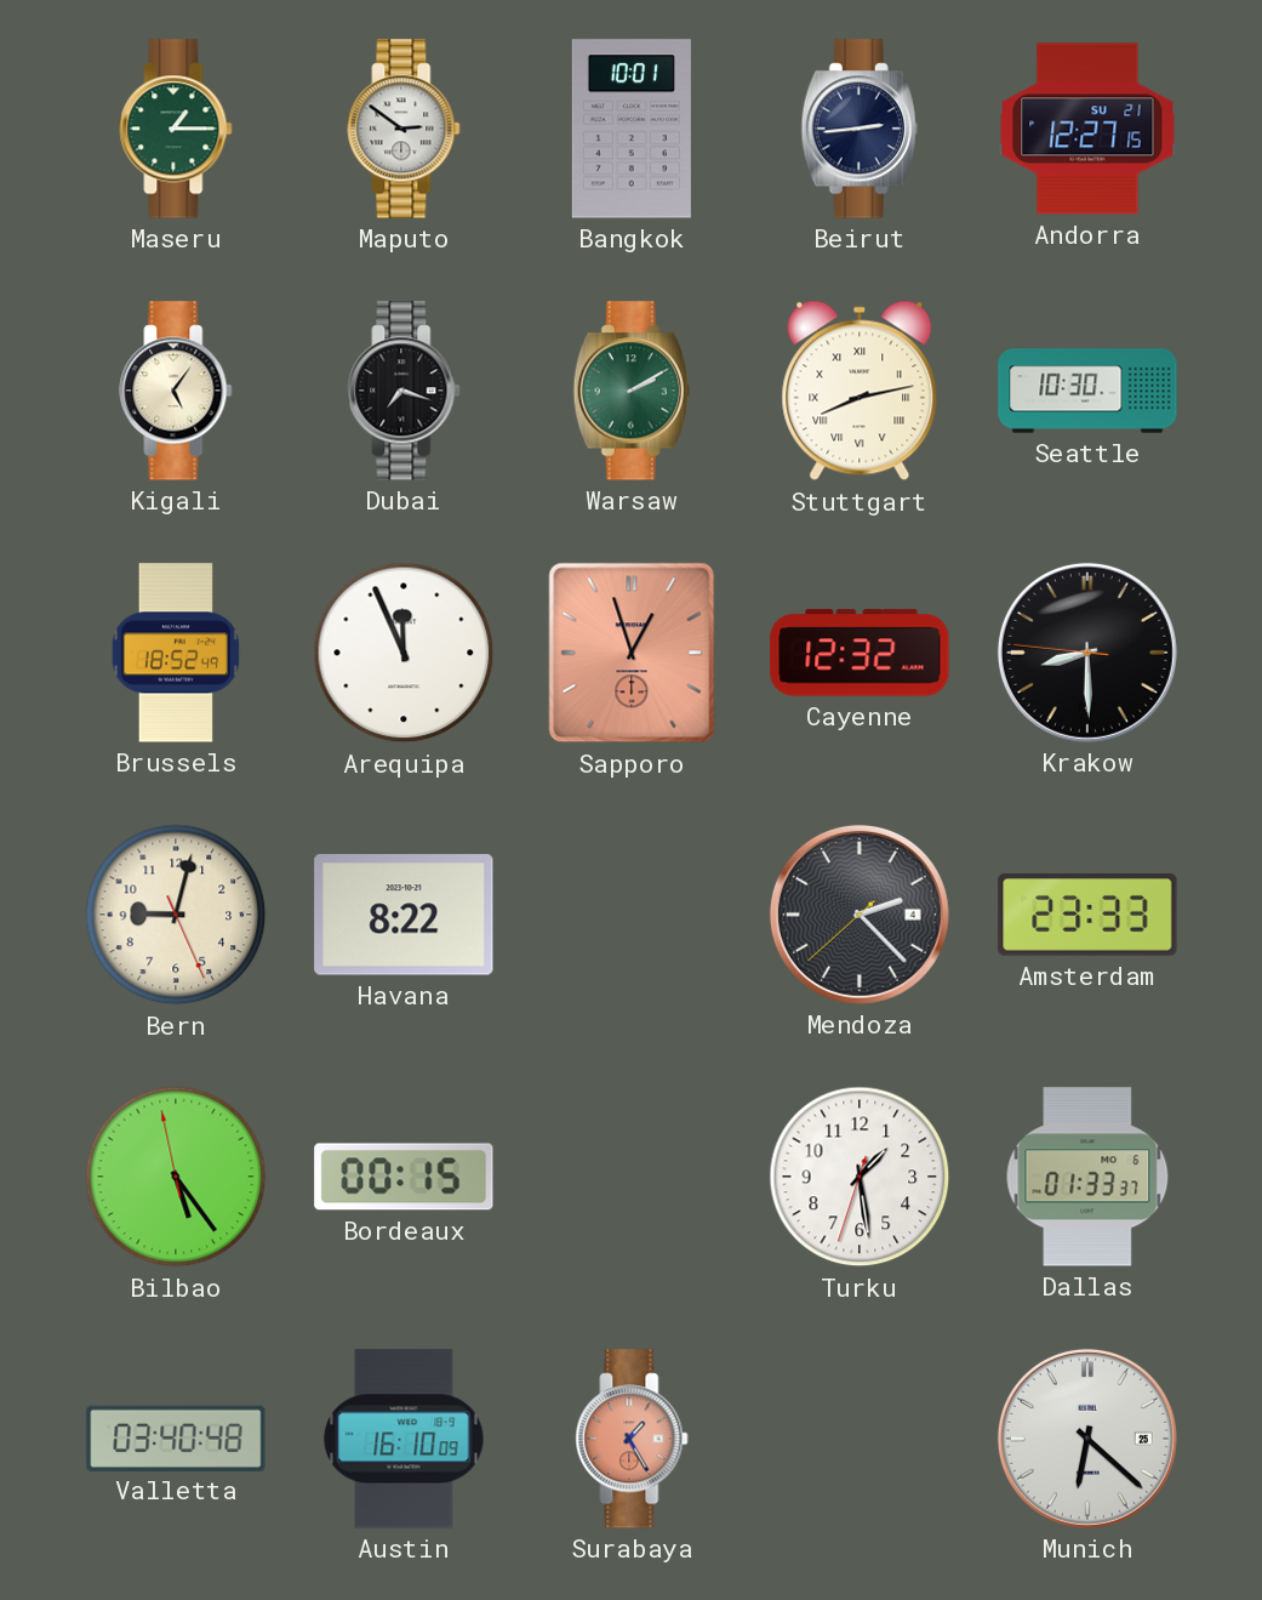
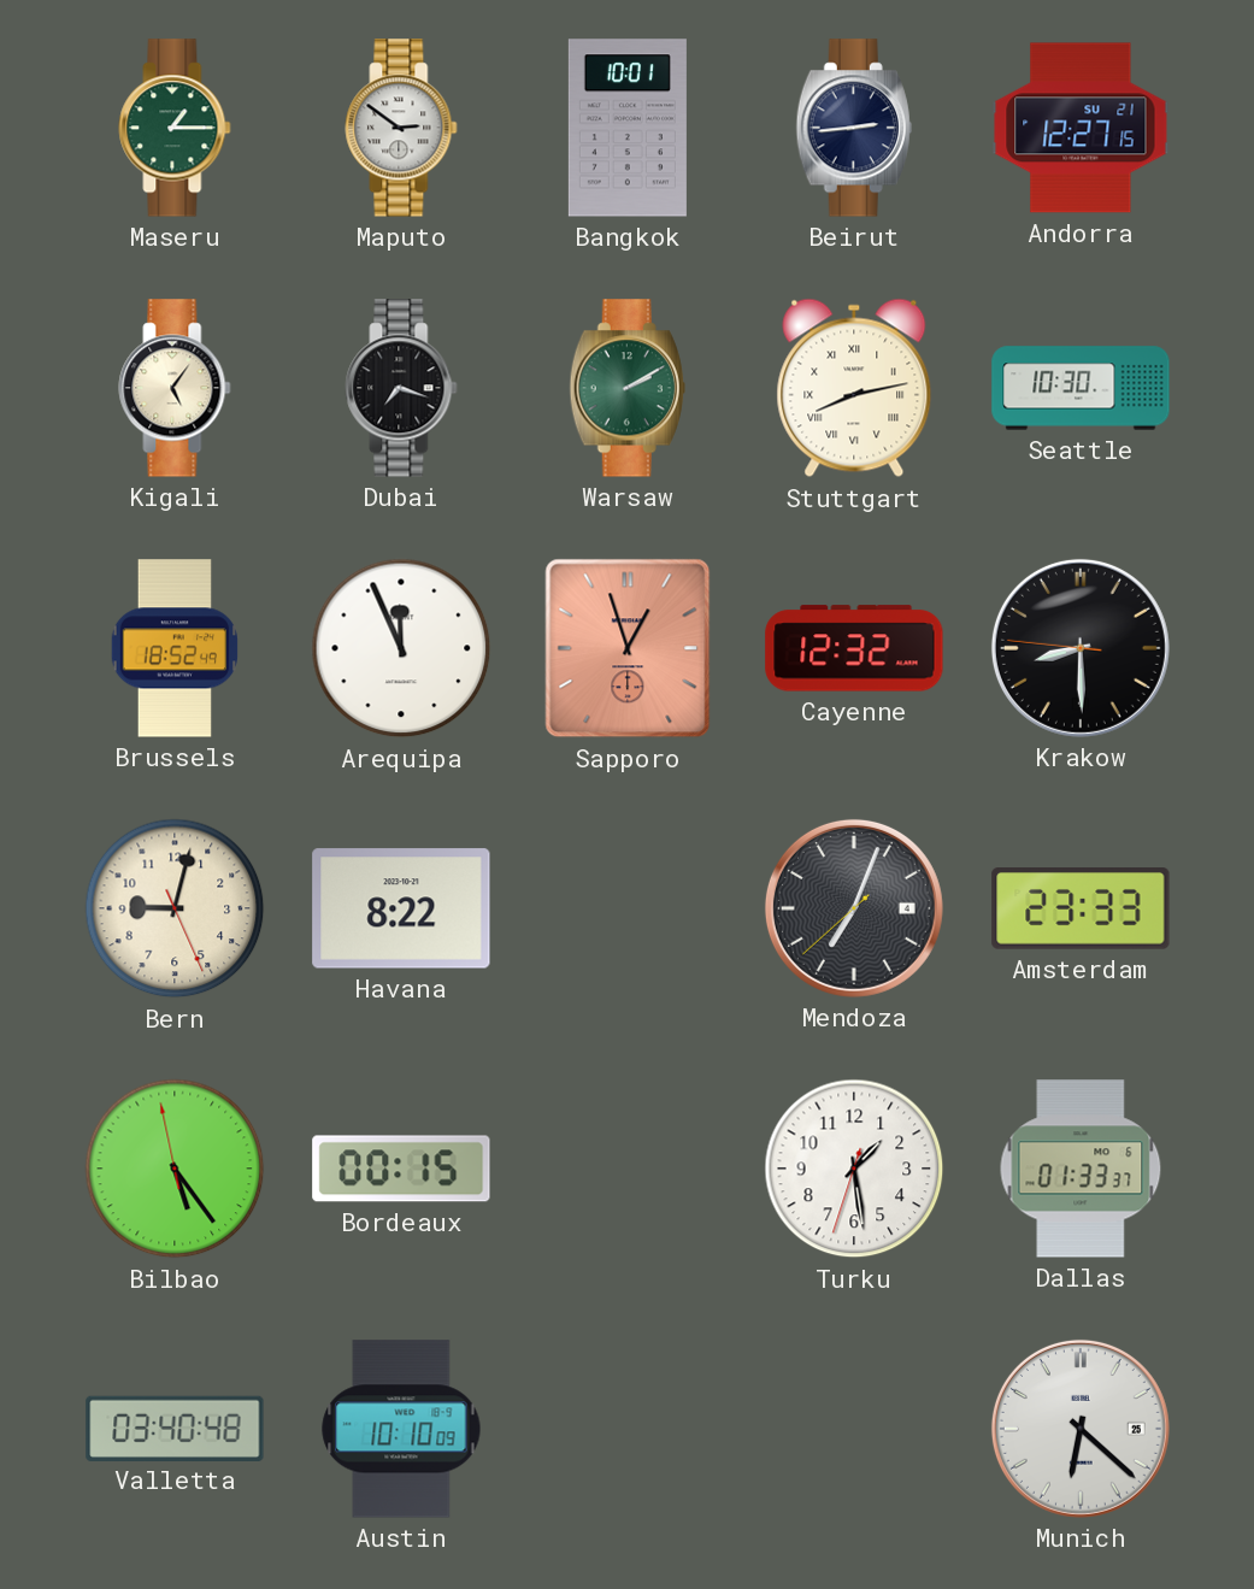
Mendoza: 2:22 -> 7:03
Austin: 16:10 -> 10:10
Surabaya: 1:25 -> none
